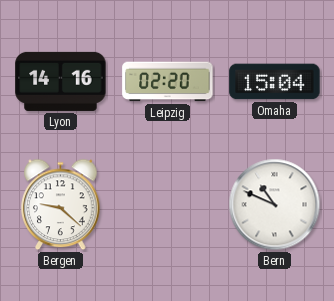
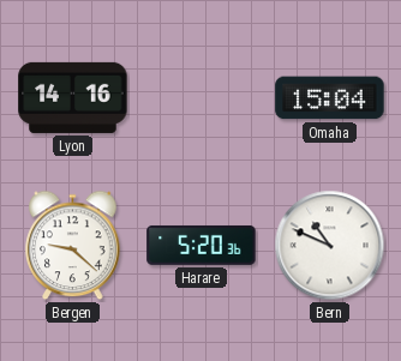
Leipzig: 02:20 -> none
Harare: none -> 5:20
